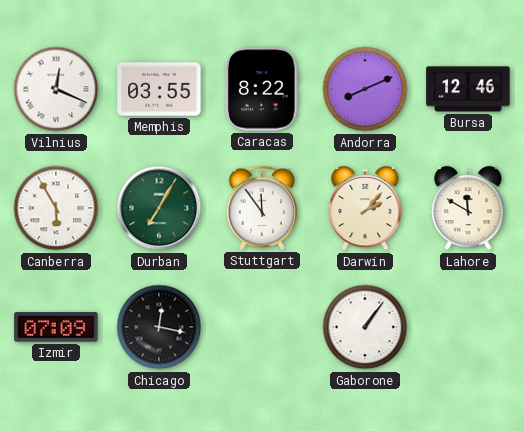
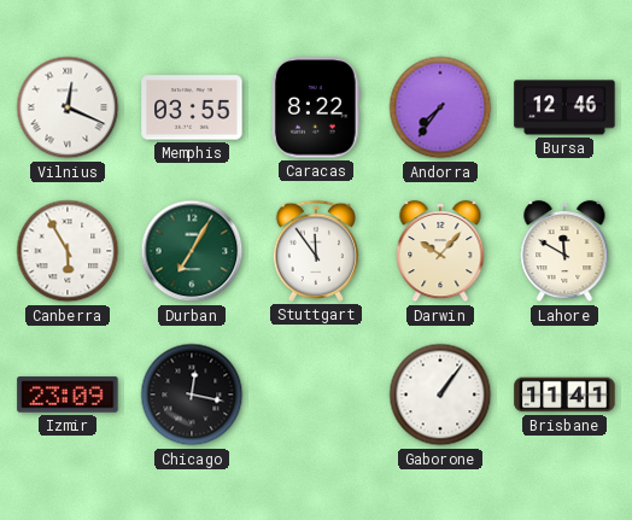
Andorra: 8:11 -> 7:36
Darwin: 2:07 -> 10:07
Izmir: 07:09 -> 23:09
Brisbane: none -> 11:41
